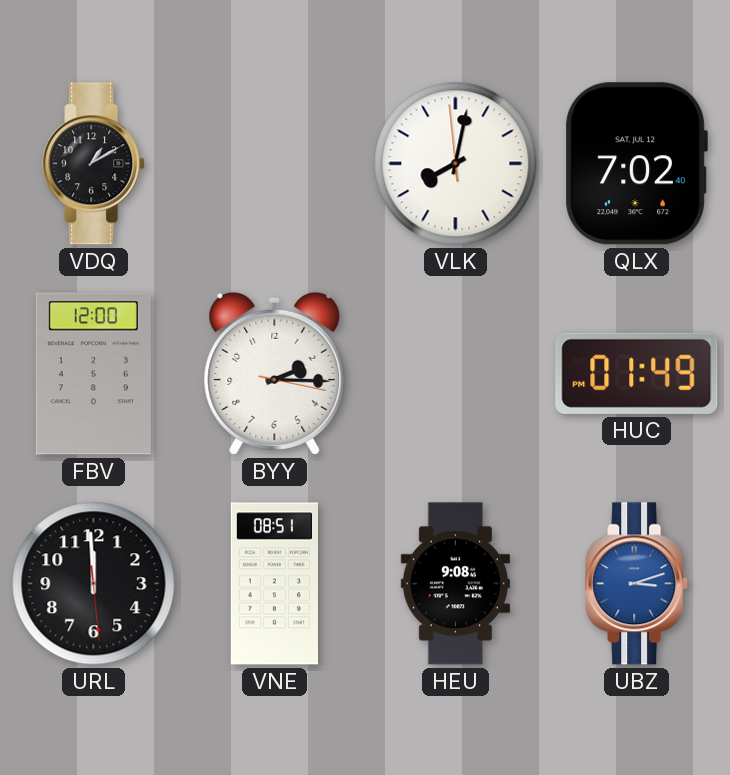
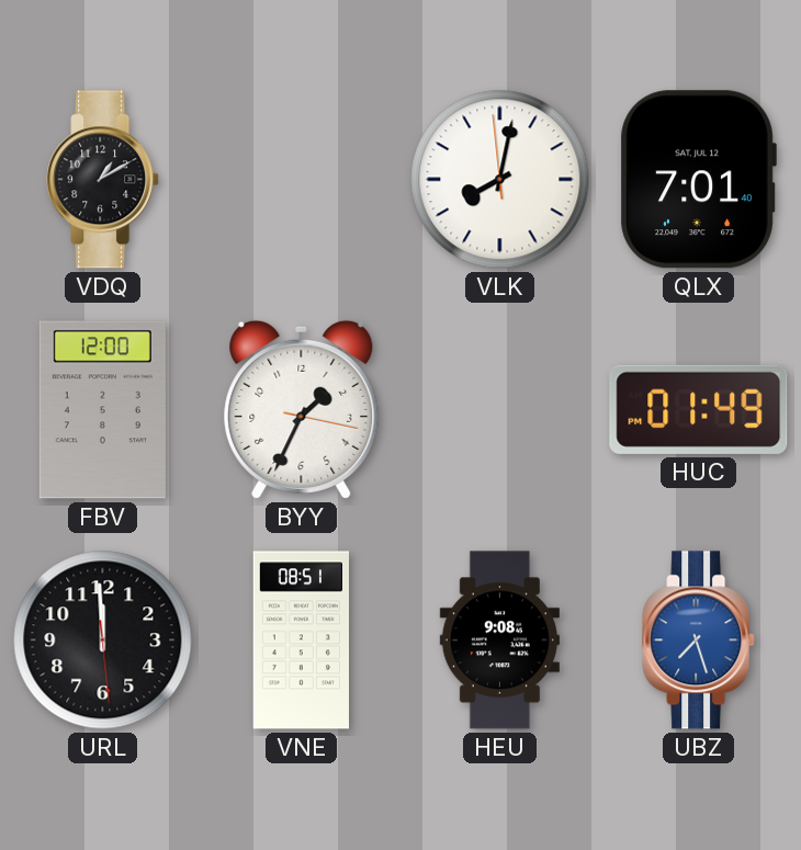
QLX: 7:02 -> 7:01
BYY: 2:15 -> 1:34
UBZ: 3:12 -> 7:27
